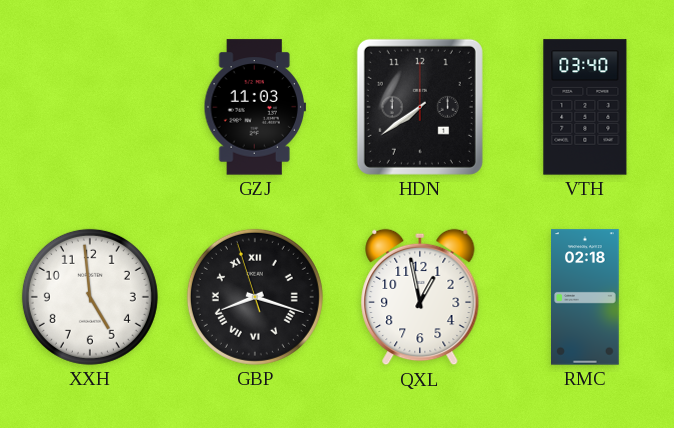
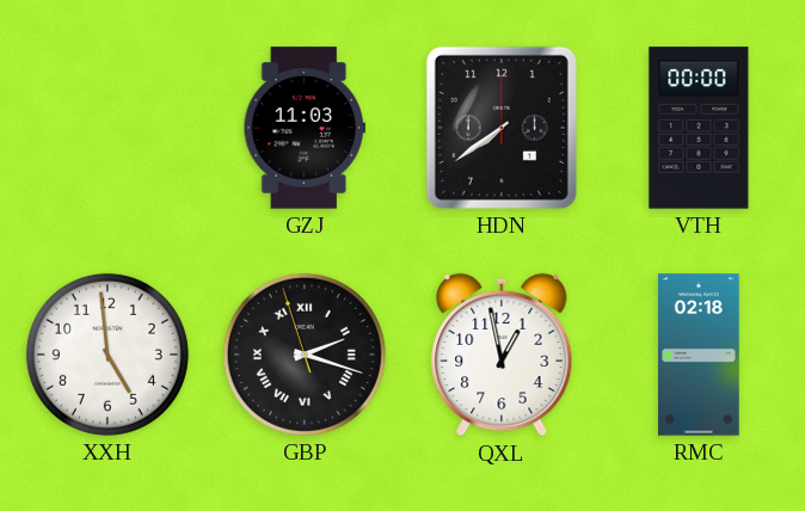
VTH: 03:40 -> 00:00
GBP: 8:17 -> 2:17
